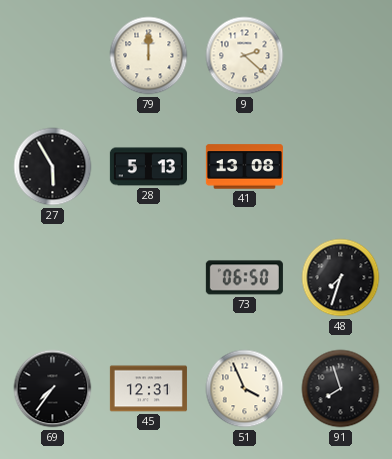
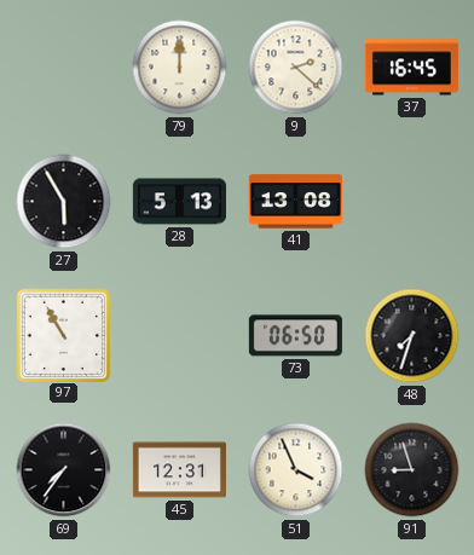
37: none -> 16:45
97: none -> 10:55
91: 7:57 -> 8:57
